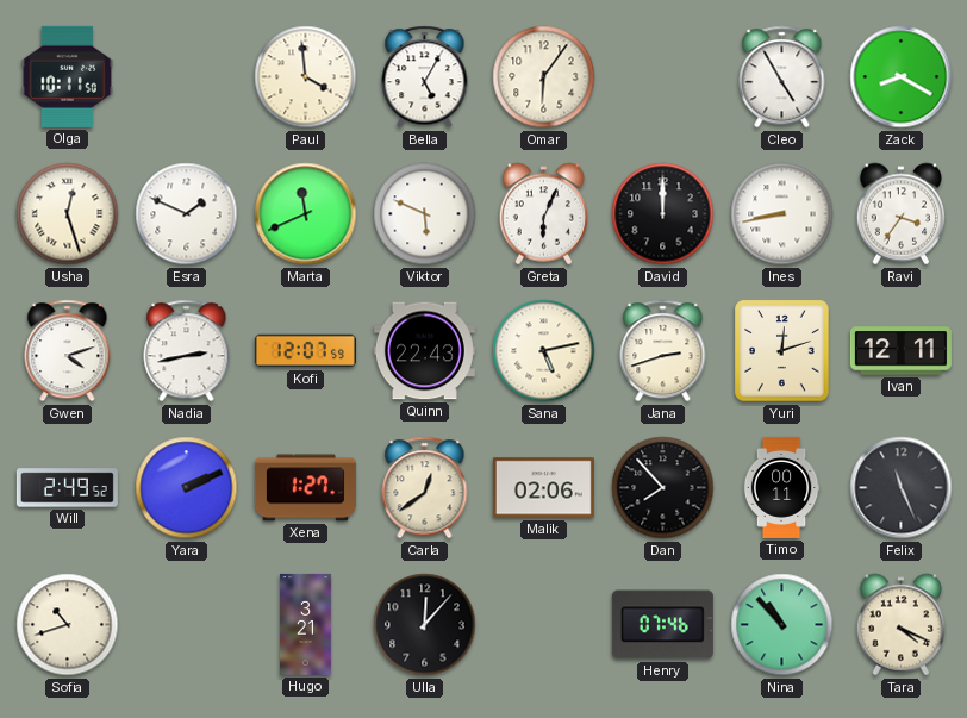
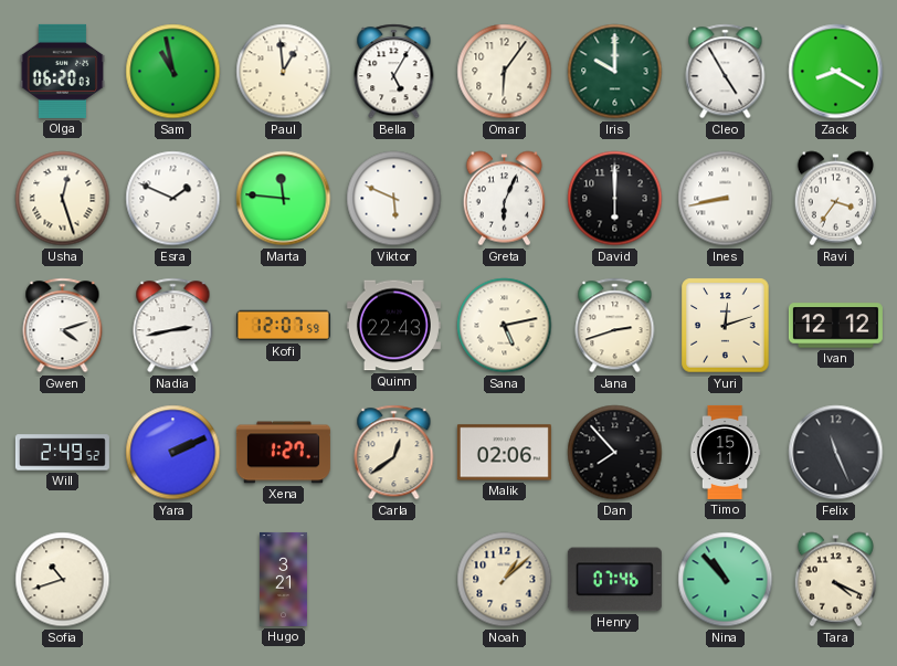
Olga: 10:11 -> 06:20
Sam: none -> 10:58
Paul: 3:59 -> 12:59
Iris: none -> 10:00
Marta: 11:41 -> 11:46
David: 12:00 -> 6:00
Ivan: 12:11 -> 12:12
Timo: 00:11 -> 15:11
Ulla: 12:07 -> none
Noah: none -> 1:08
